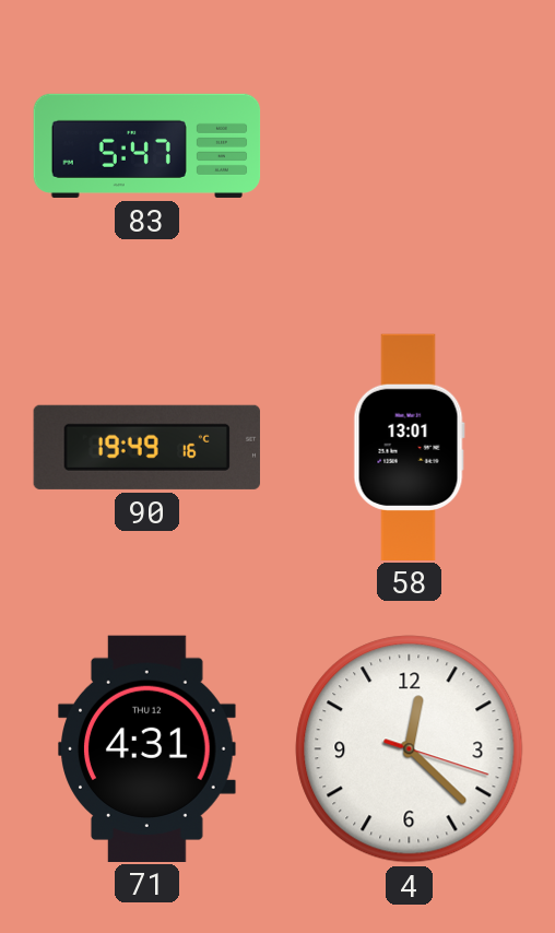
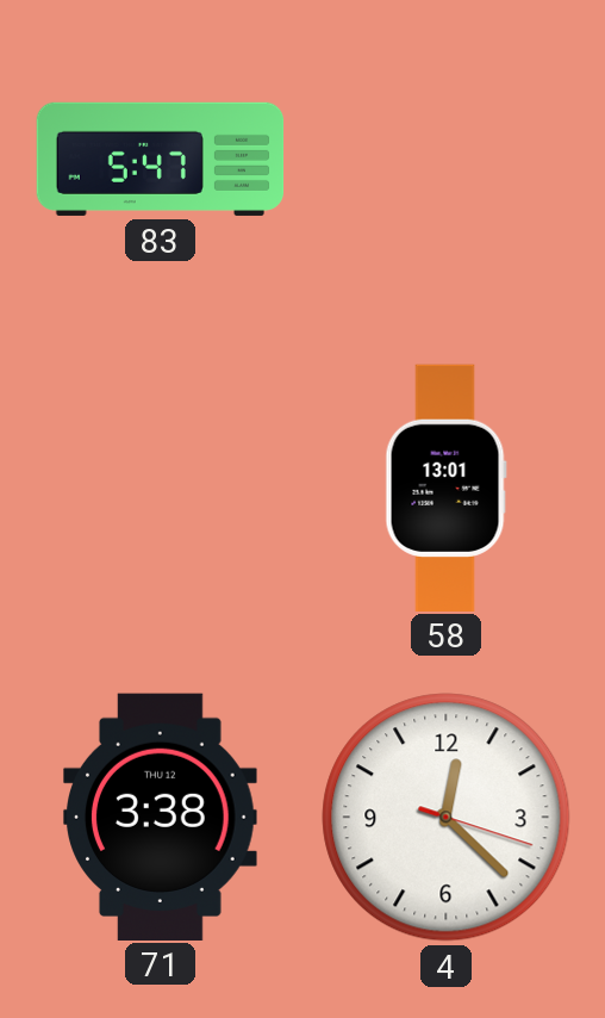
90: 19:49 -> none
71: 4:31 -> 3:38
